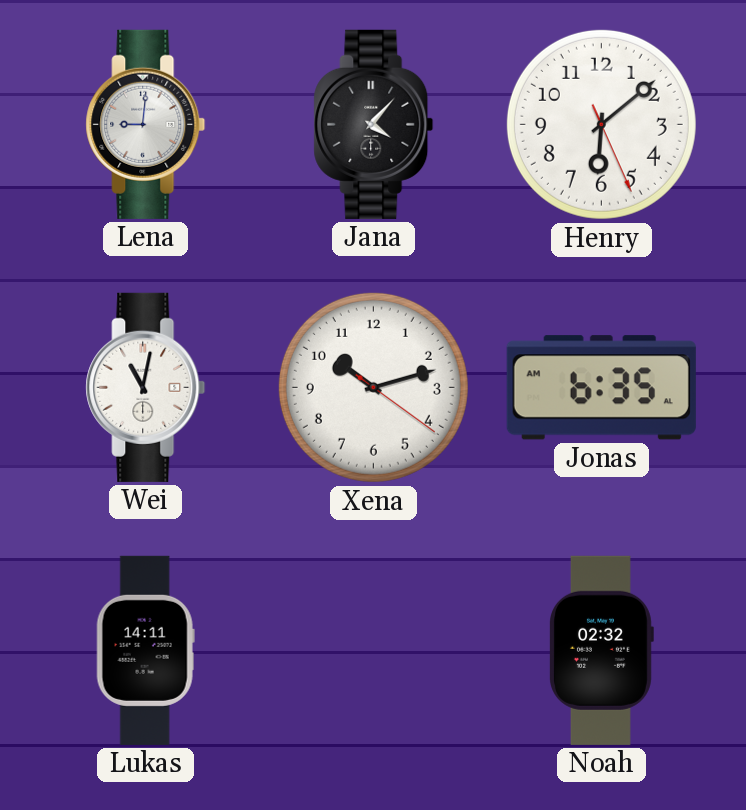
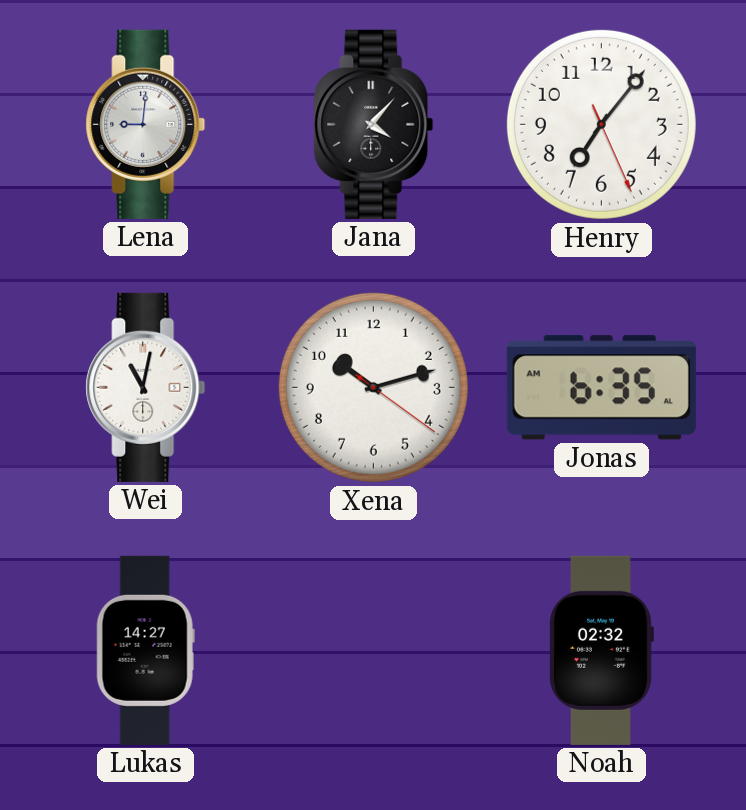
Henry: 6:08 -> 7:06
Lukas: 14:11 -> 14:27
